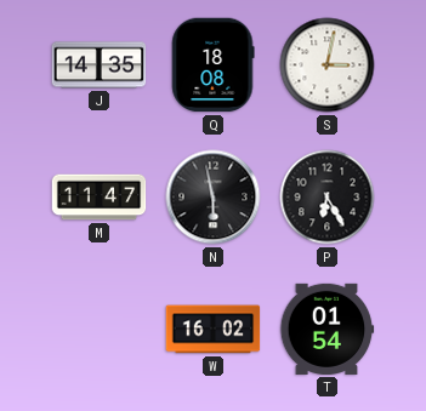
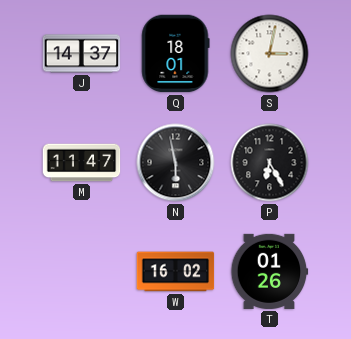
J: 14:35 -> 14:37
Q: 18:08 -> 18:01
T: 01:54 -> 01:26
